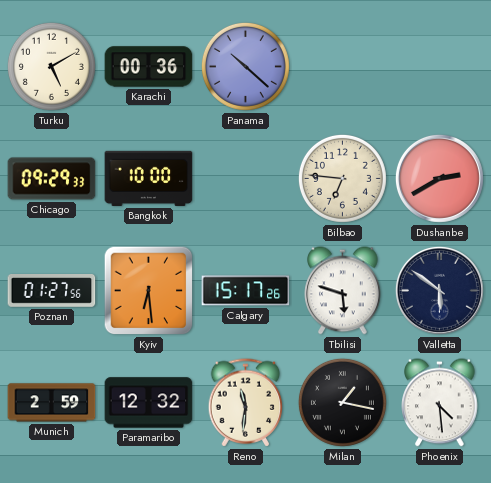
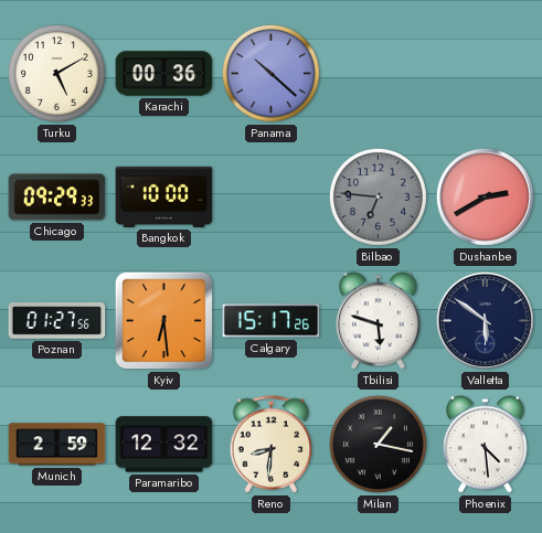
Bilbao dial: cream -> grey
Reno: 11:31 -> 8:31
